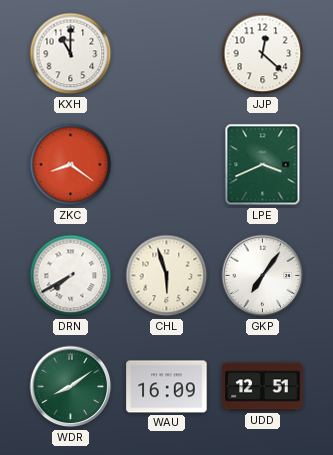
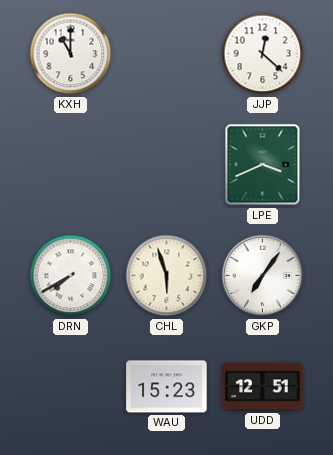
ZKC: 8:21 -> none
WDR: 8:09 -> none
WAU: 16:09 -> 15:23
